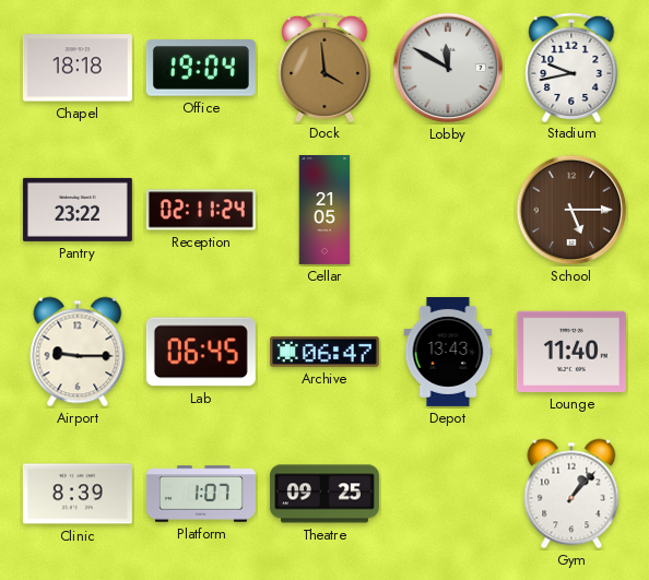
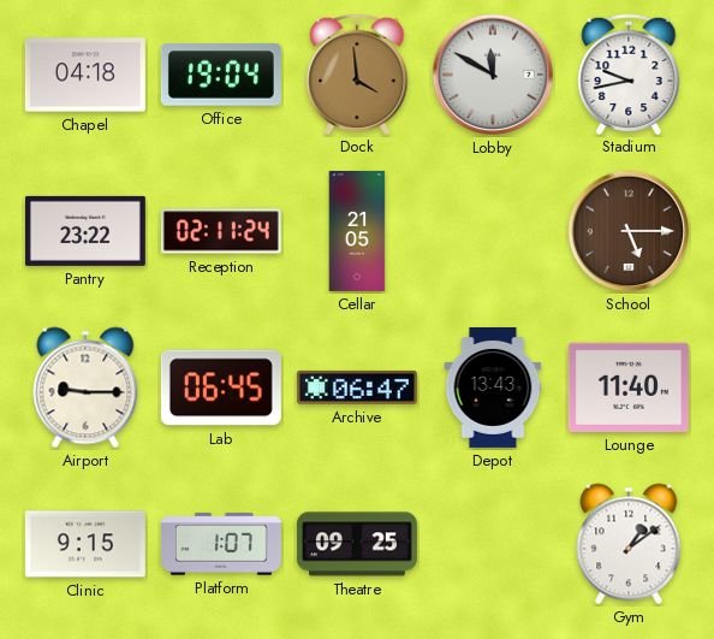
Chapel: 18:18 -> 04:18
Clinic: 8:39 -> 9:15
Gym: 1:07 -> 1:09
